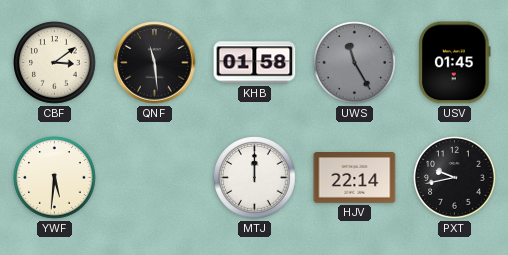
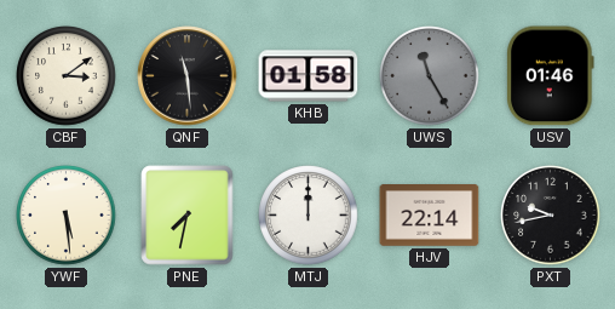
USV: 01:45 -> 01:46
YWF: 5:31 -> 5:29
PNE: none -> 7:32
